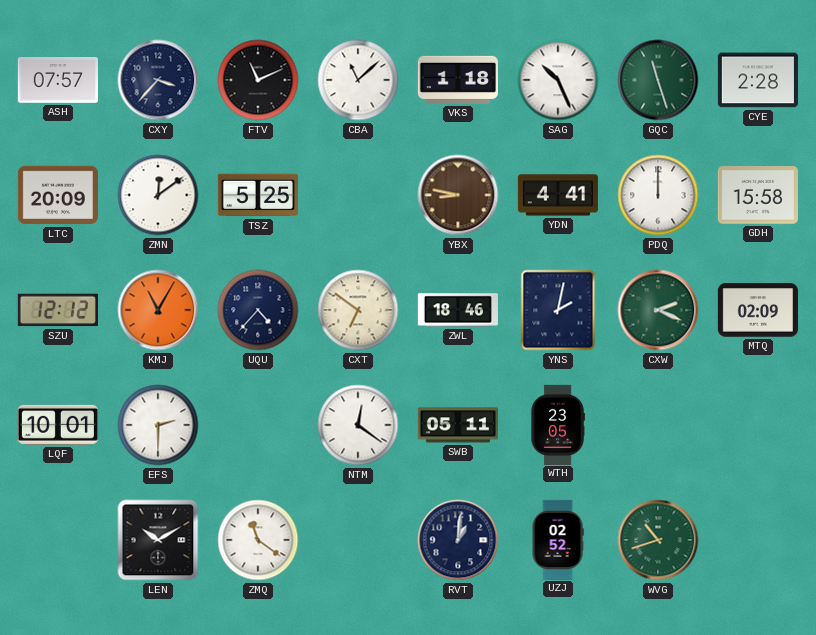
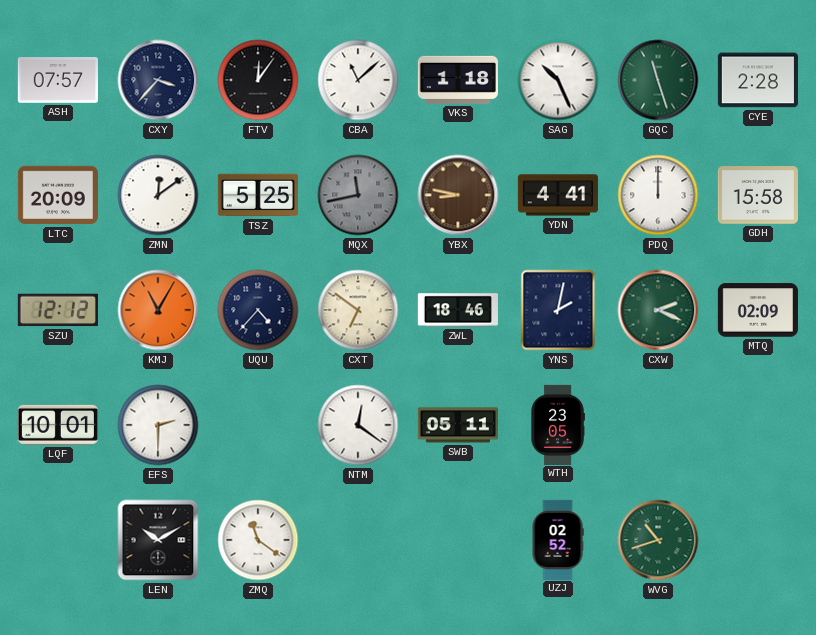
FTV: 11:11 -> 12:06
MQX: none -> 11:43
RVT: 1:01 -> none
